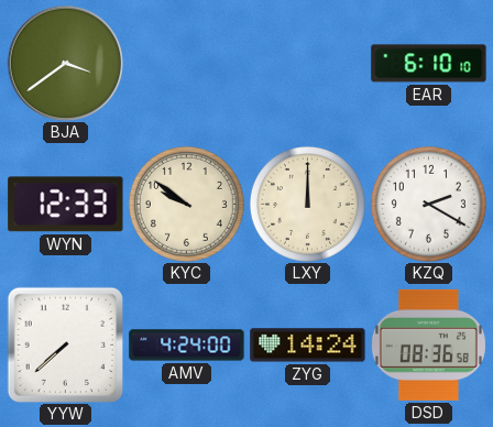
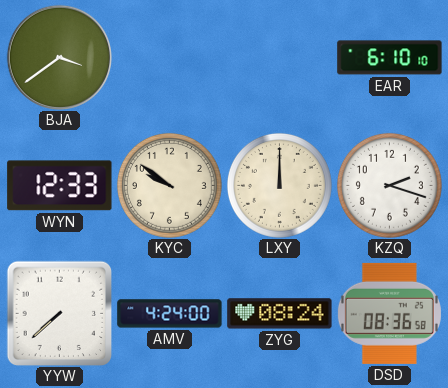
KZQ: 2:20 -> 2:18
ZYG: 14:24 -> 08:24
